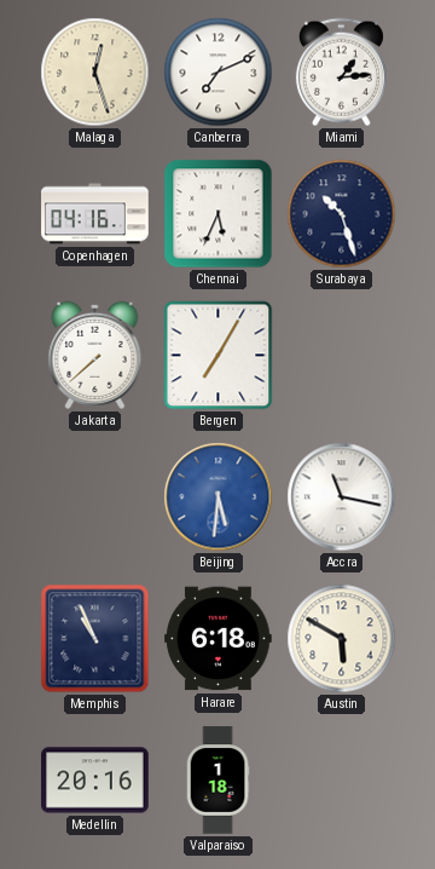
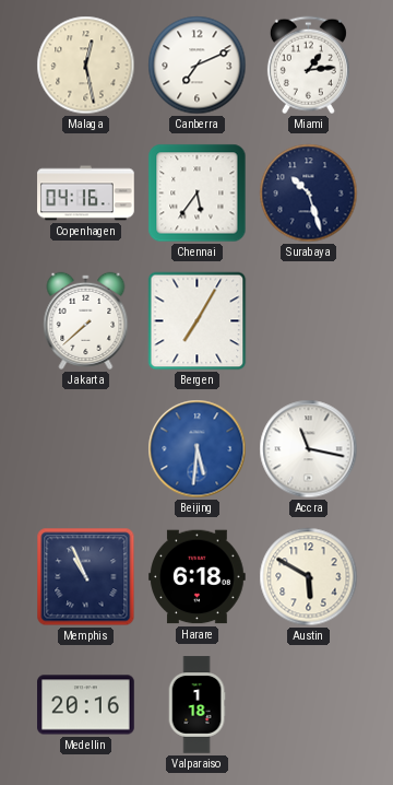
Malaga: 12:27 -> 12:28
Chennai: 5:34 -> 5:36
